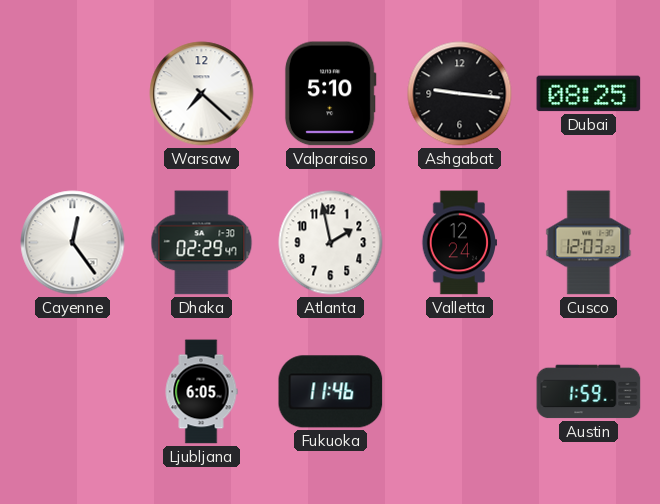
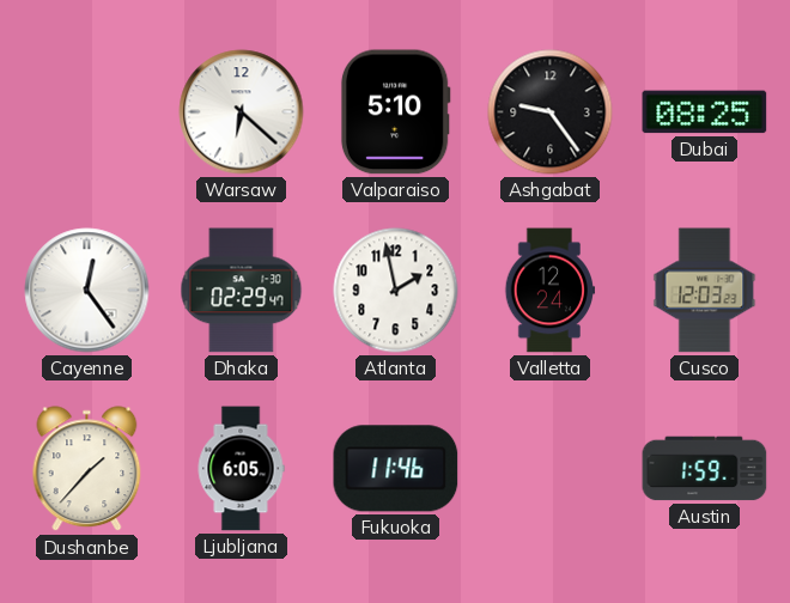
Warsaw: 7:22 -> 6:22
Ashgabat: 9:16 -> 9:24
Dushanbe: none -> 1:37
